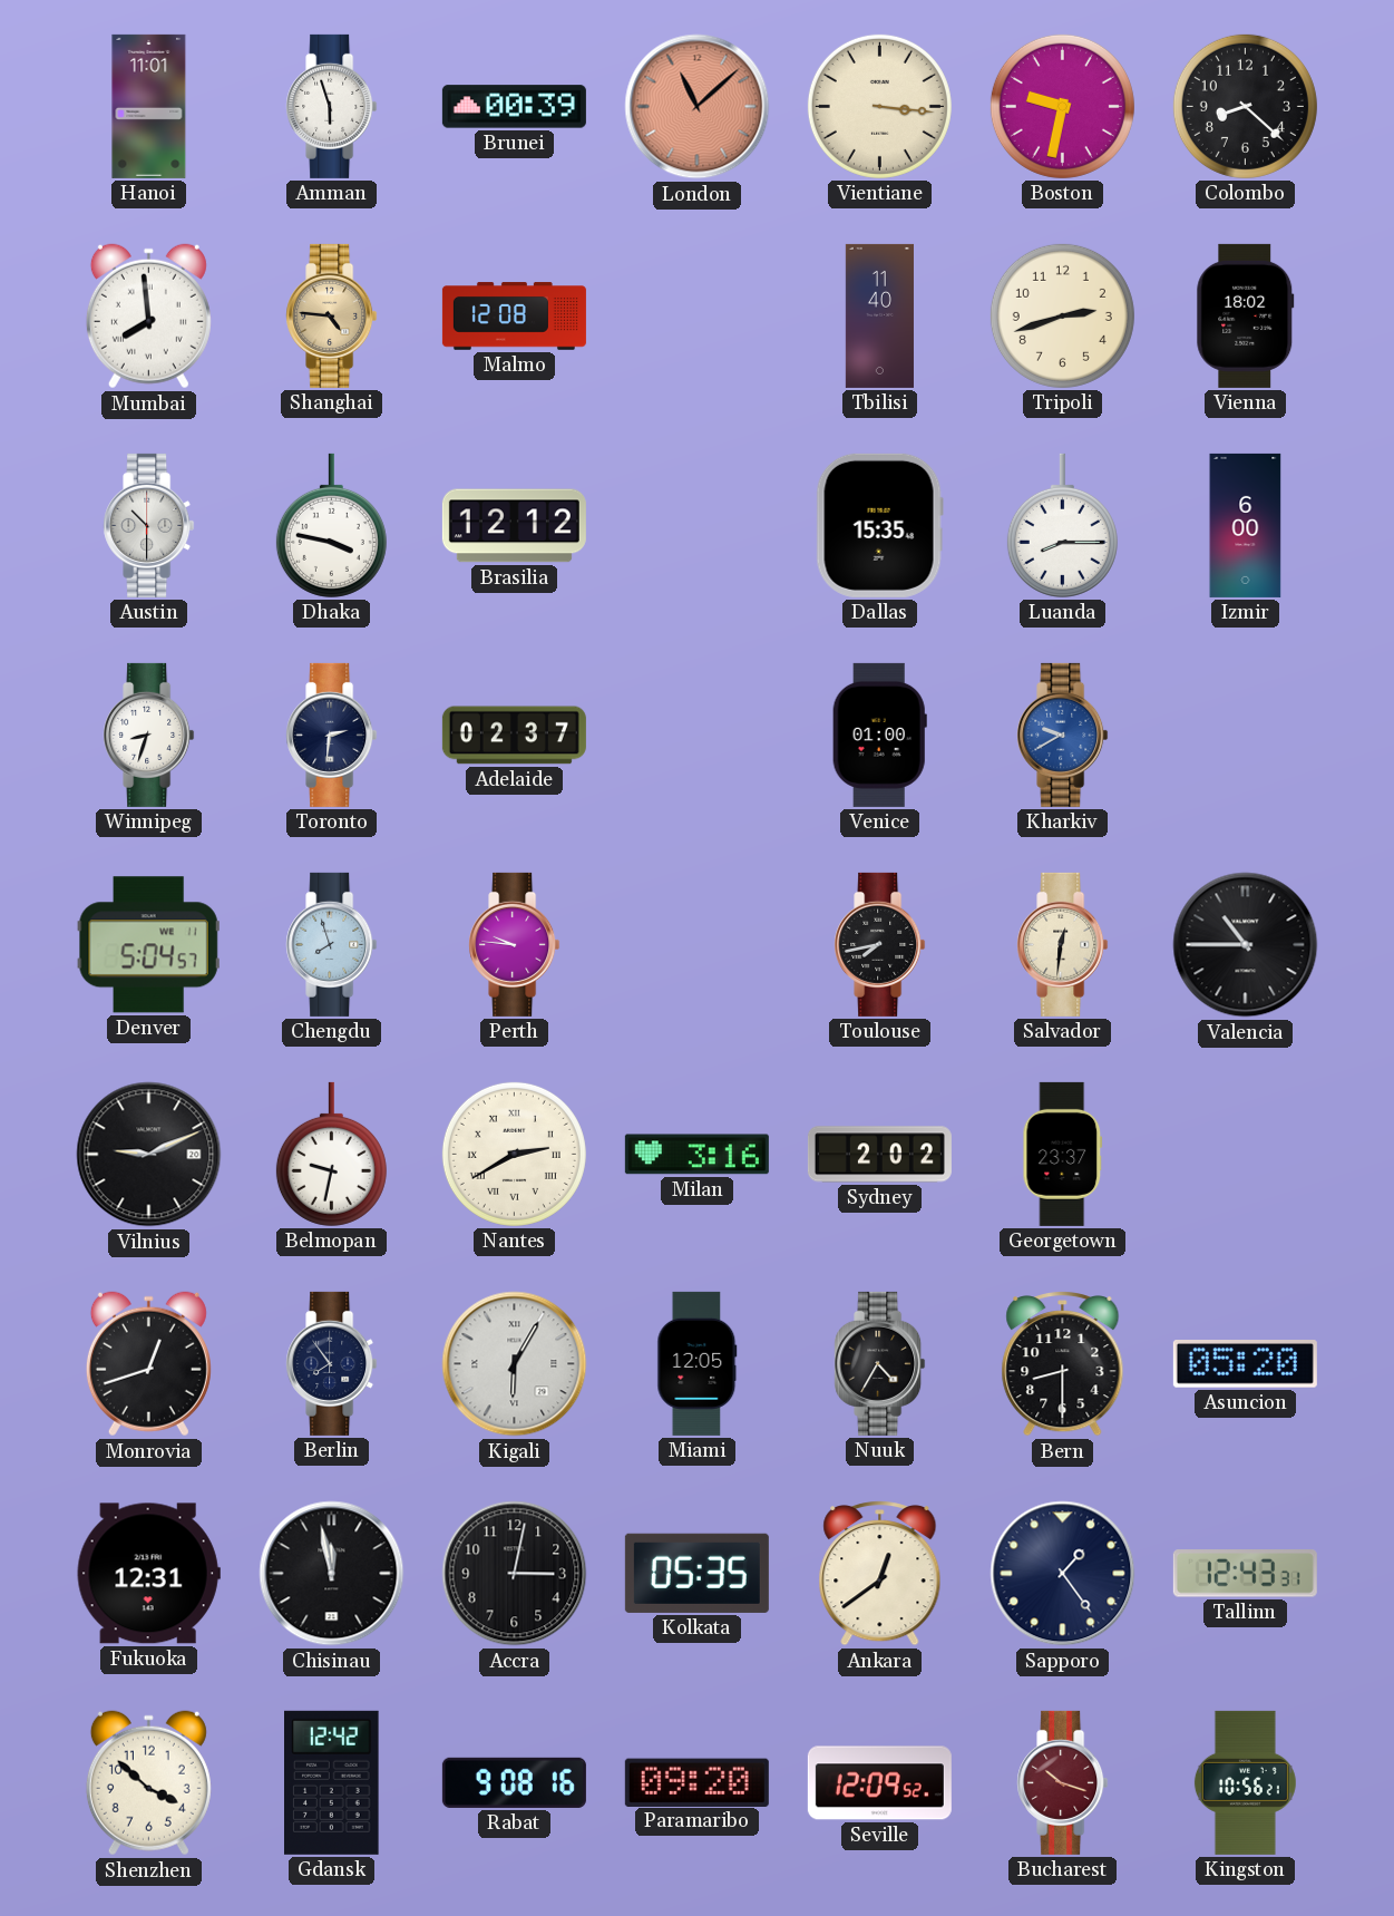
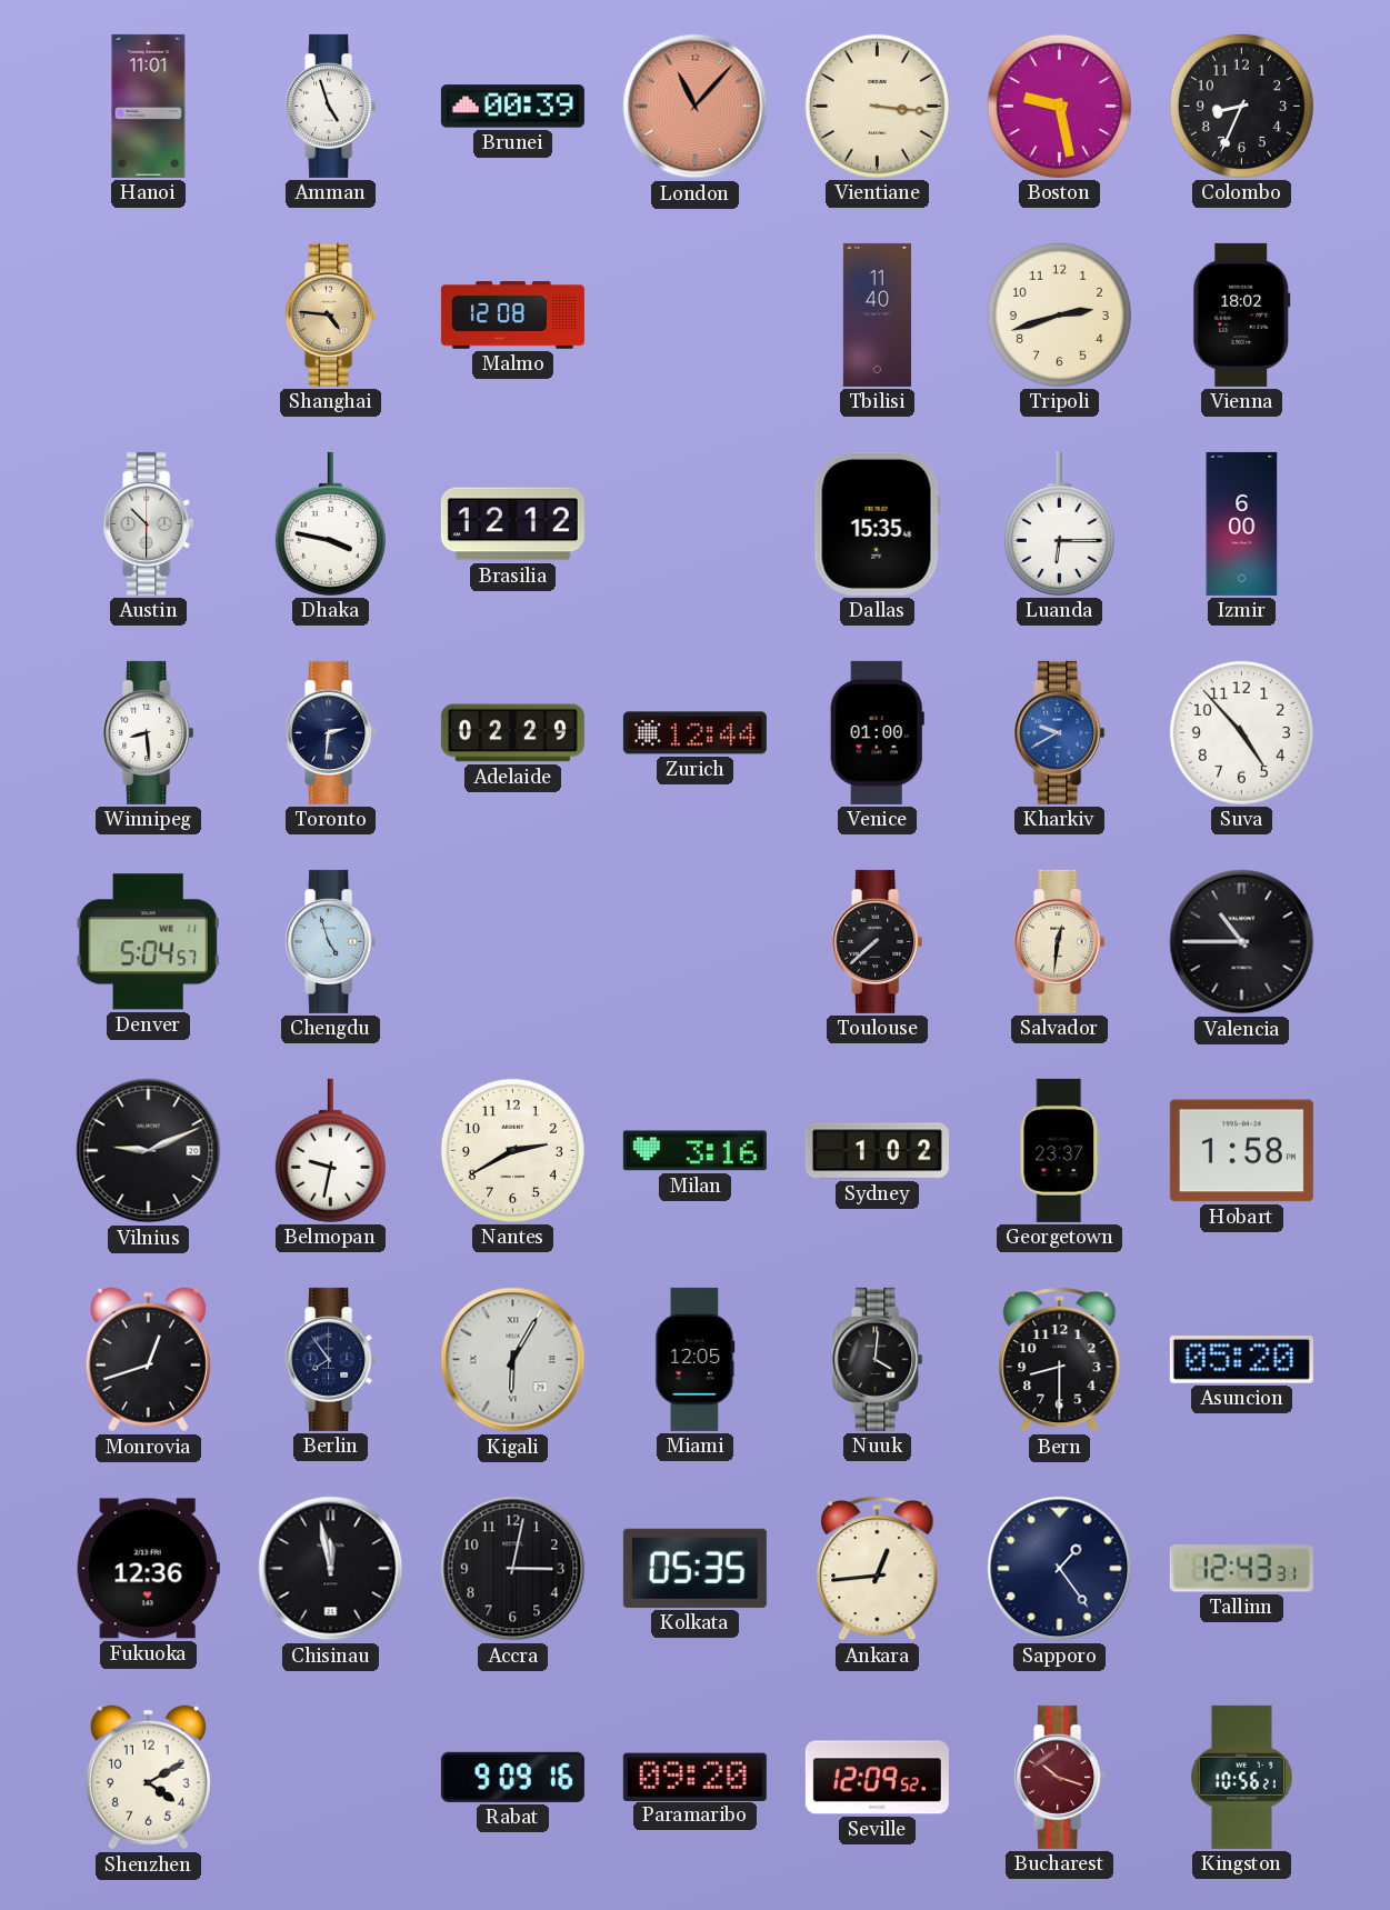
Amman: 5:57 -> 4:57
London: 11:08 -> 11:07
Boston: 9:32 -> 9:28
Colombo: 8:22 -> 8:34
Mumbai: 7:59 -> none
Luanda: 8:15 -> 6:15
Winnipeg: 8:33 -> 8:29
Adelaide: 02:37 -> 02:29
Zurich: none -> 12:44
Suva: none -> 4:53
Chengdu: 7:57 -> 4:57
Perth: 9:46 -> none
Toulouse: 7:43 -> 7:38
Nantes numerals: Roman -> Arabic
Sydney: 2:02 -> 1:02
Hobart: none -> 1:58
Nuuk: 4:35 -> 4:01
Fukuoka: 12:31 -> 12:36
Ankara: 12:39 -> 12:44
Shenzhen: 3:52 -> 4:10
Gdansk: 12:42 -> none
Rabat: 9:08 -> 9:09
